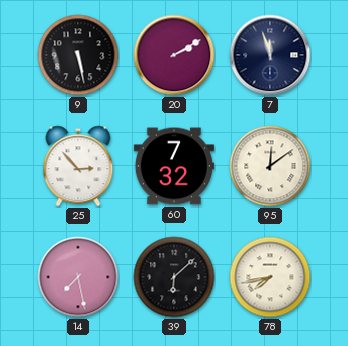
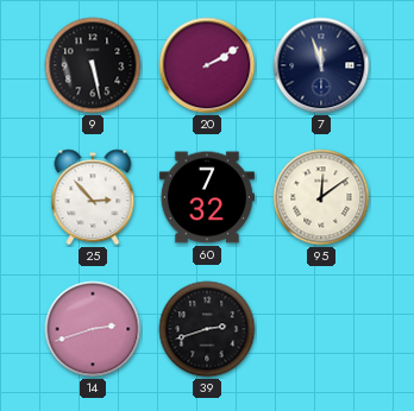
14: 7:28 -> 2:42
39: 6:08 -> 2:42
78: 7:43 -> none
